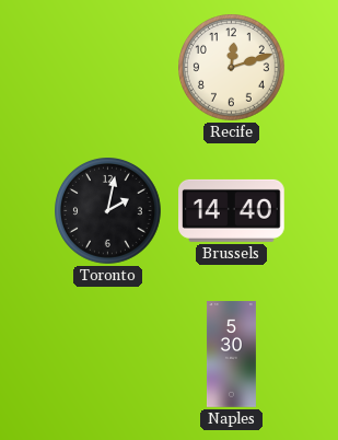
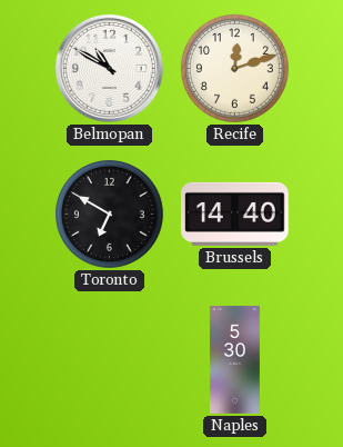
Belmopan: none -> 10:50
Toronto: 2:02 -> 6:50
